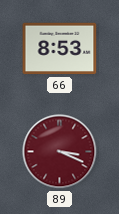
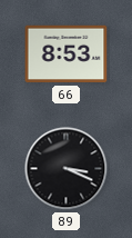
89 dial: burgundy -> black
